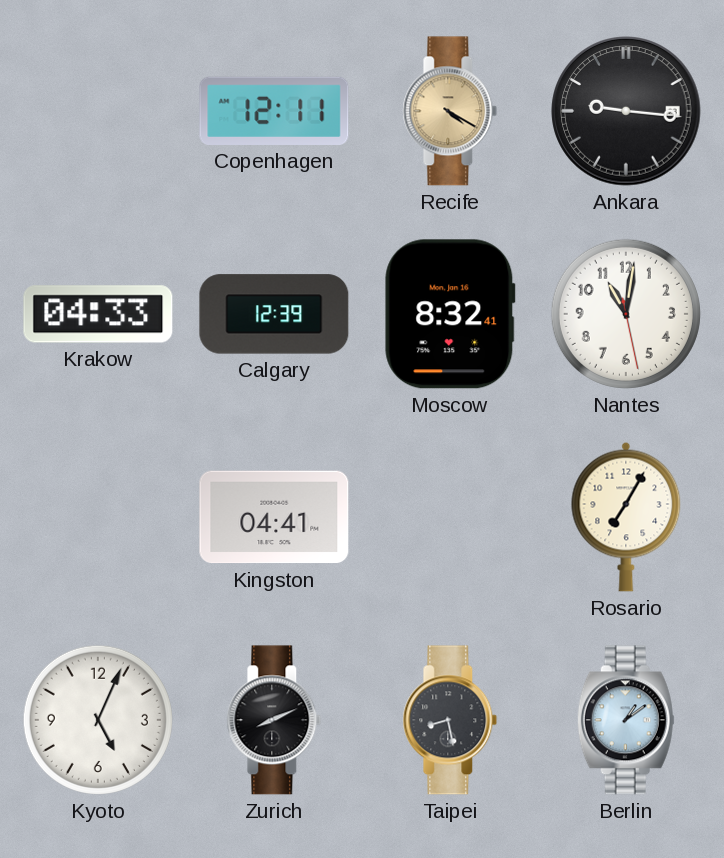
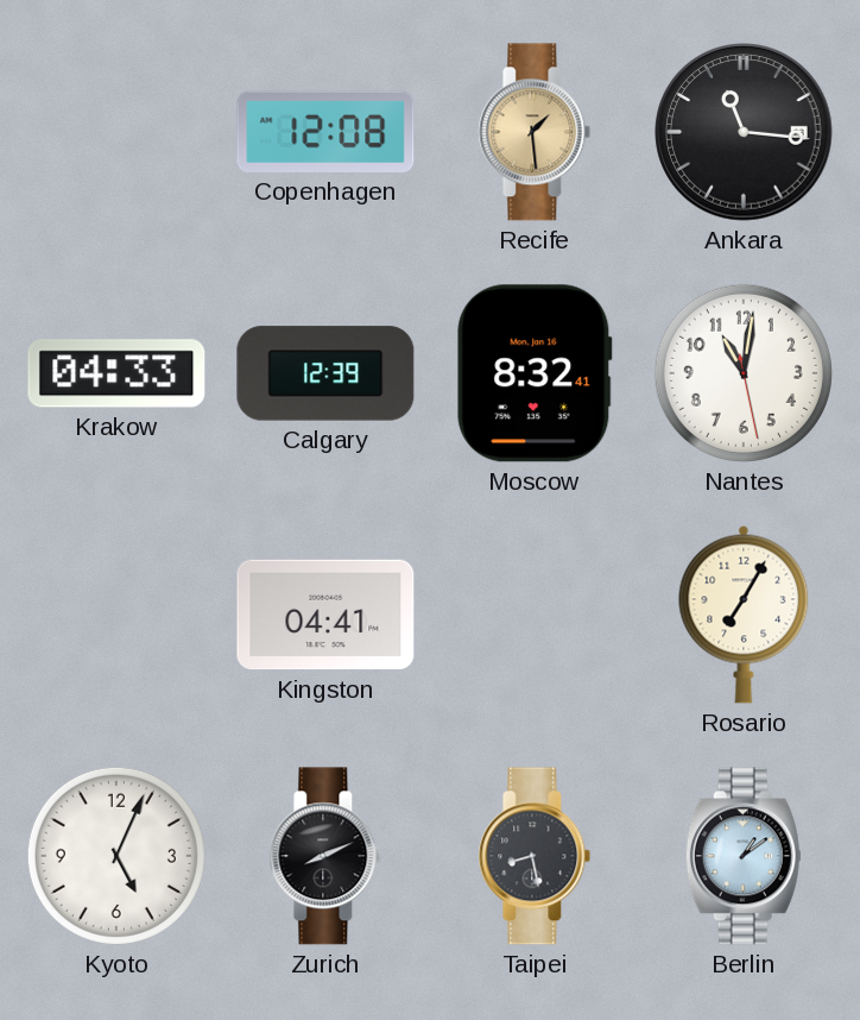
Copenhagen: 12:11 -> 12:08
Recife: 4:20 -> 1:29
Ankara: 9:16 -> 11:16
